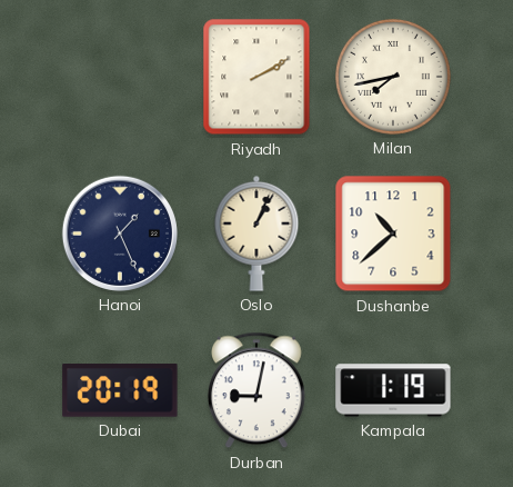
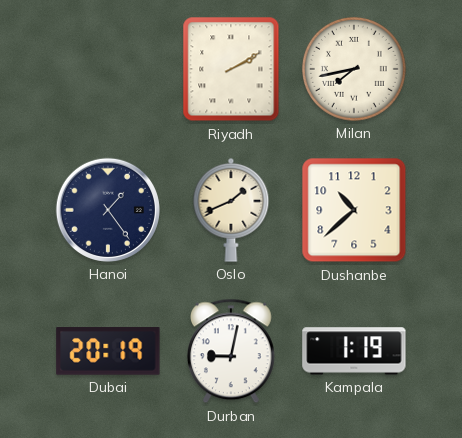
Hanoi: 1:26 -> 1:24
Oslo: 1:04 -> 1:41
